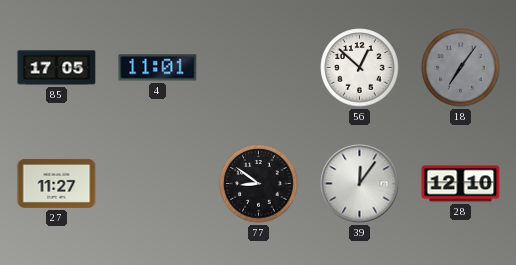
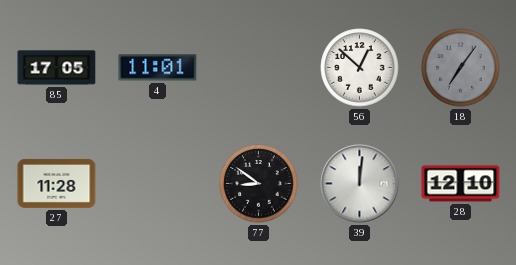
27: 11:27 -> 11:28
39: 12:06 -> 12:01
